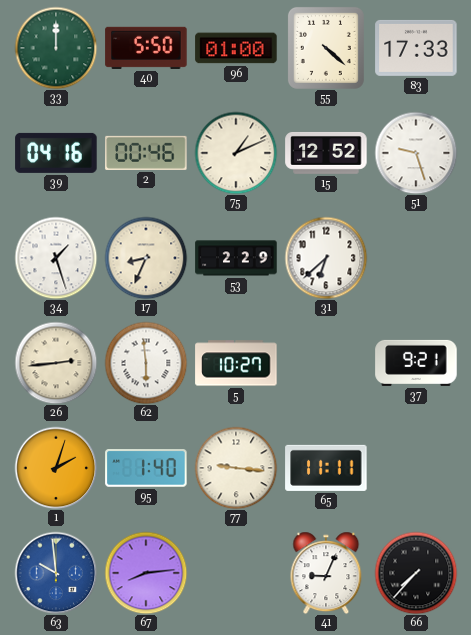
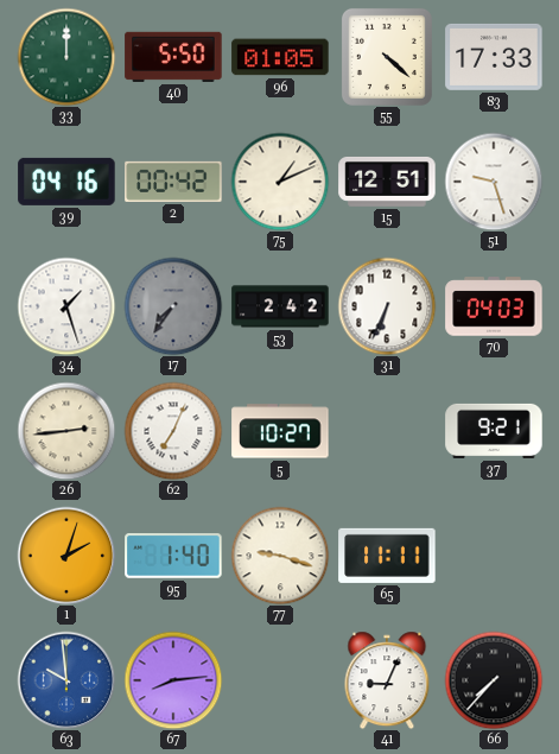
96: 01:00 -> 01:05
2: 00:46 -> 00:42
15: 12:52 -> 12:51
17: 8:34 -> 7:36
17 dial: cream -> grey
53: 2:29 -> 2:42
31: 6:38 -> 6:34
70: none -> 04:03
62: 5:59 -> 7:04
77: 9:16 -> 9:18
